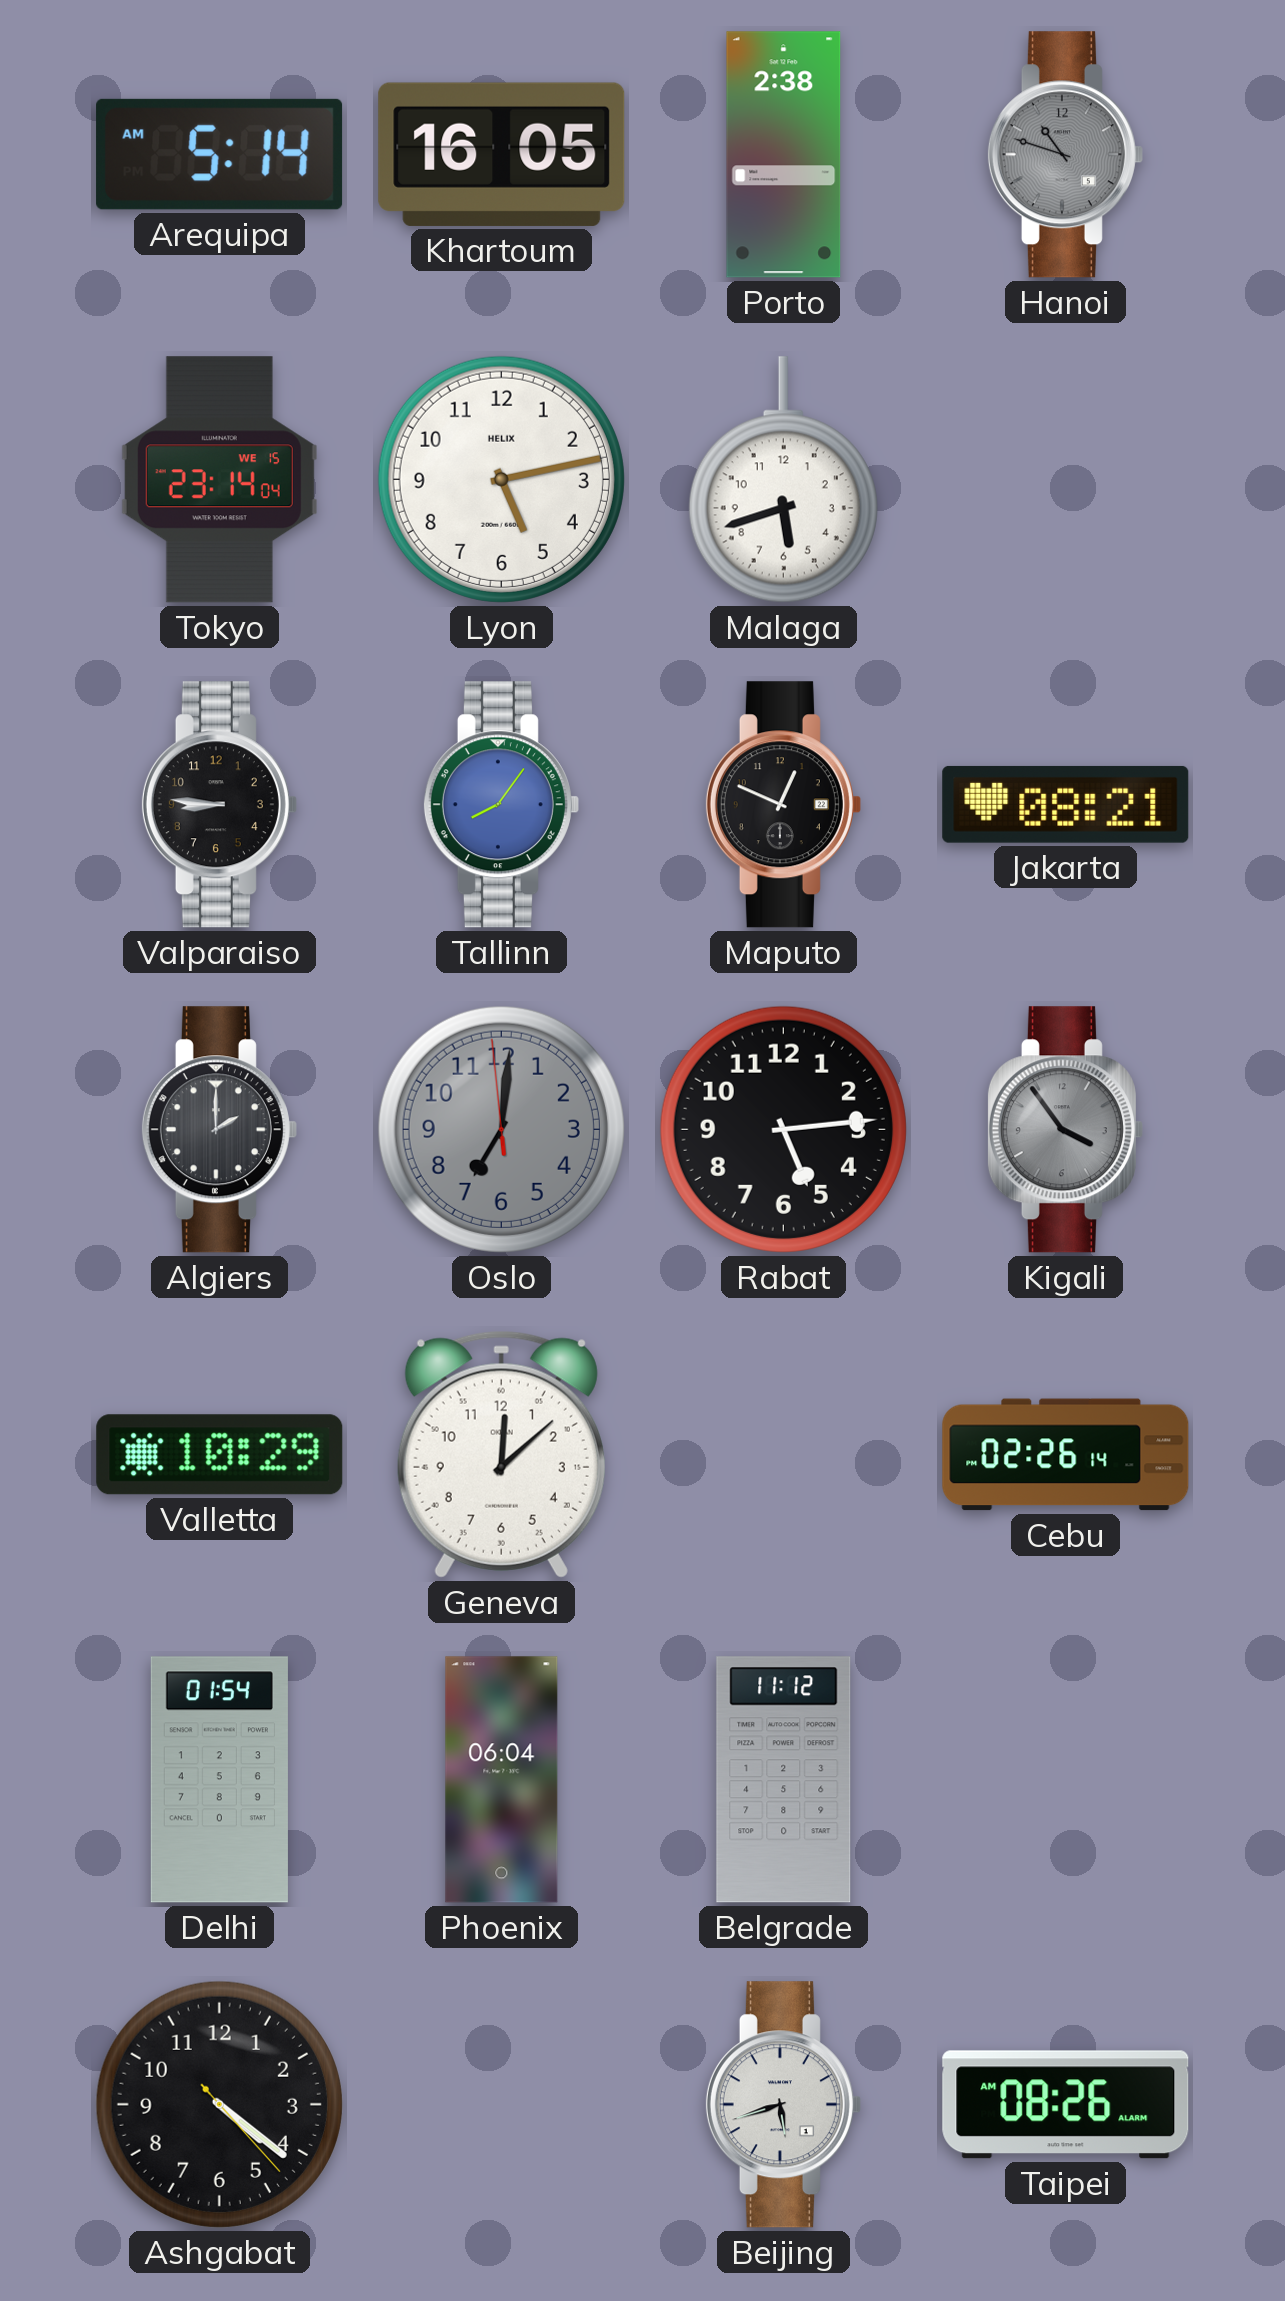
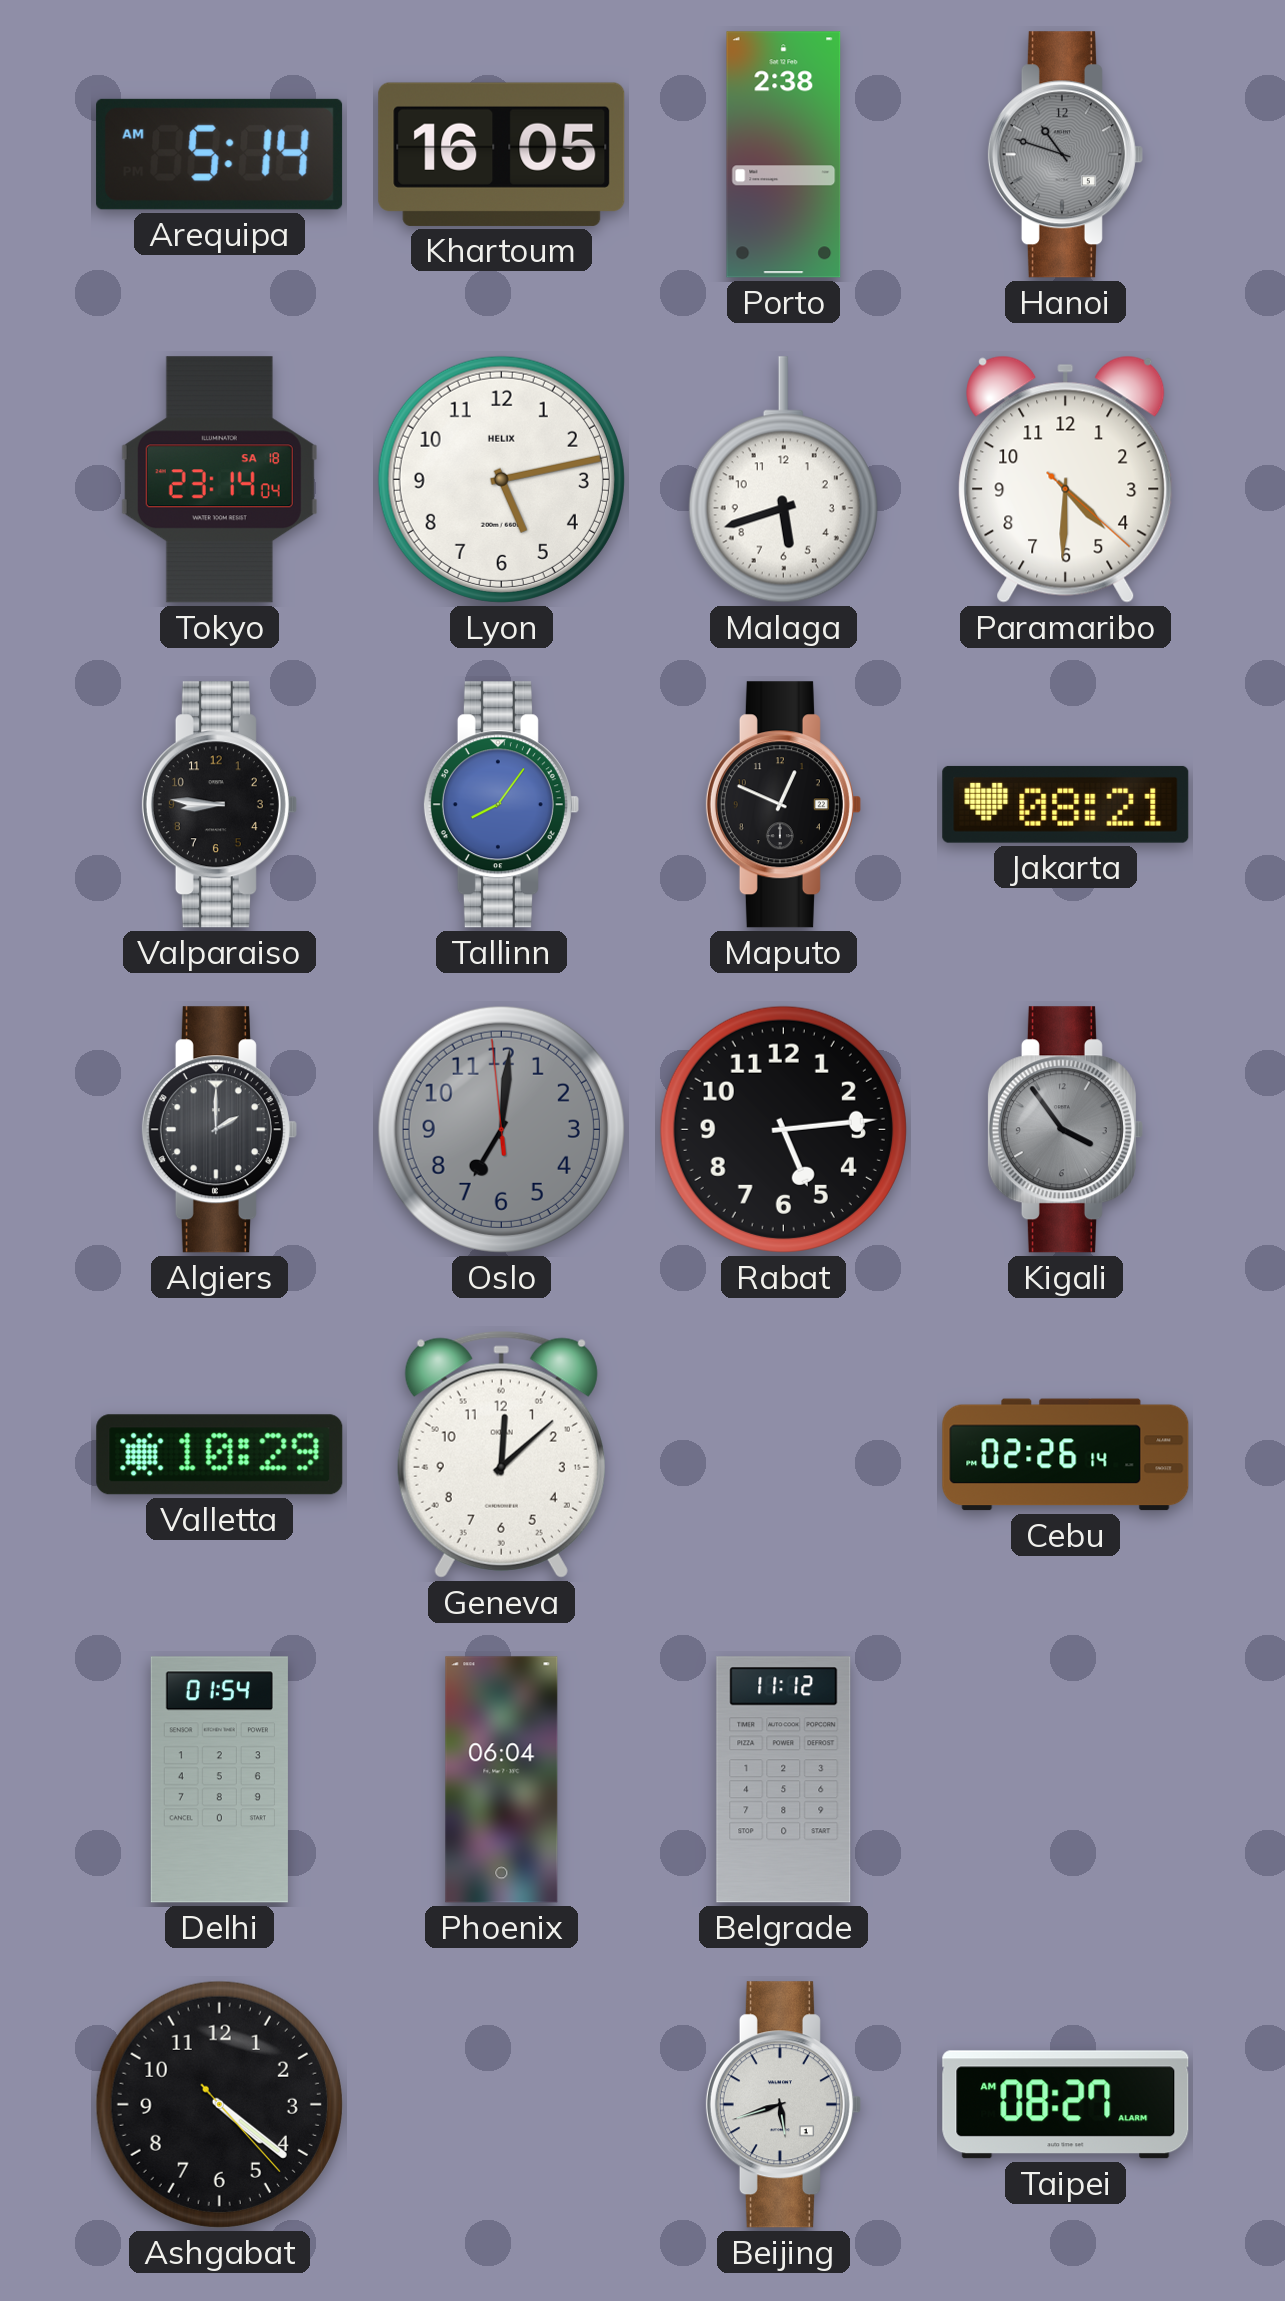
Tokyo date: WE 15 -> SA 18
Paramaribo: none -> 4:30
Taipei: 08:26 -> 08:27
